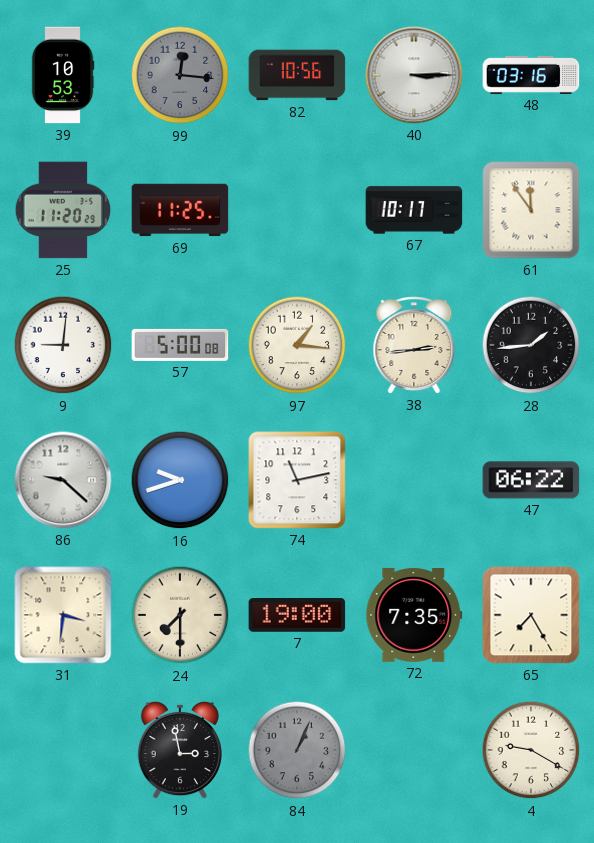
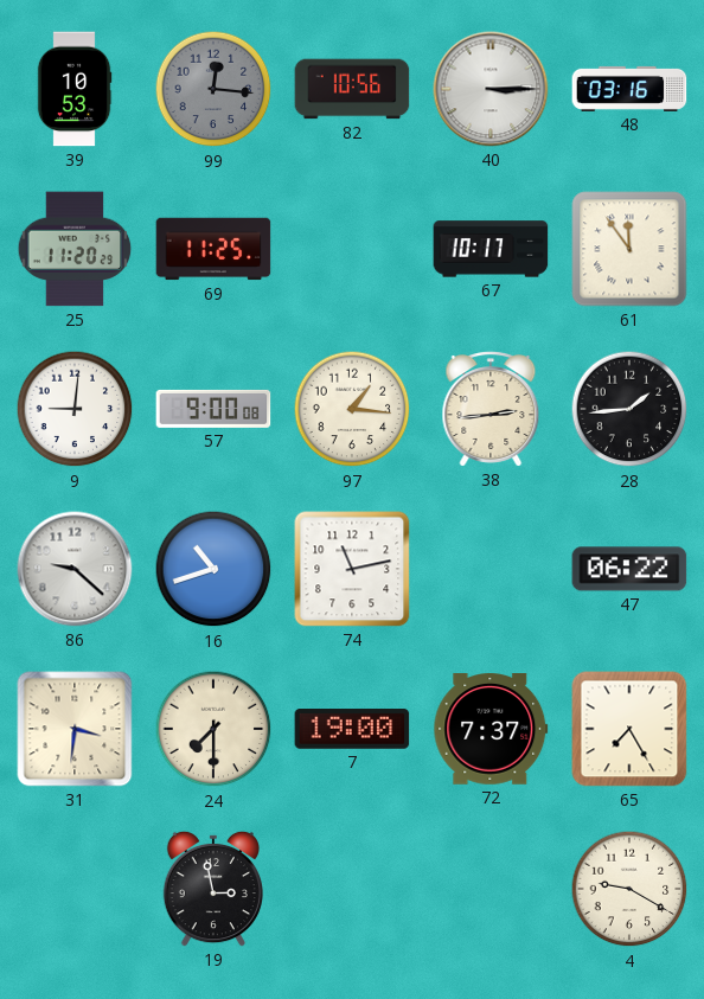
57: 5:00 -> 9:00
16: 9:42 -> 10:42
72: 7:35 -> 7:37
84: 1:04 -> none
